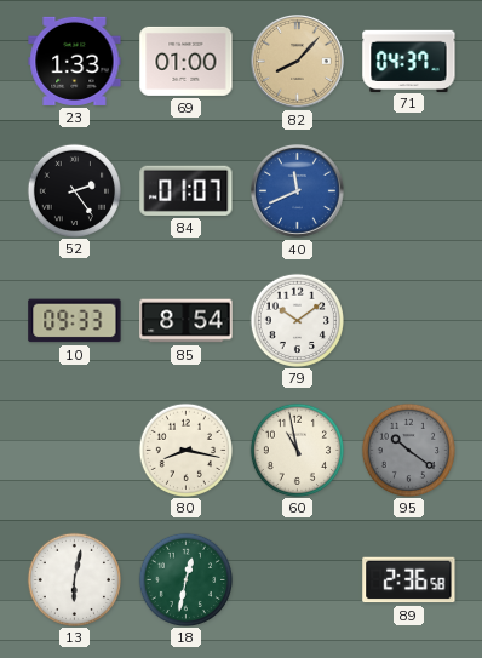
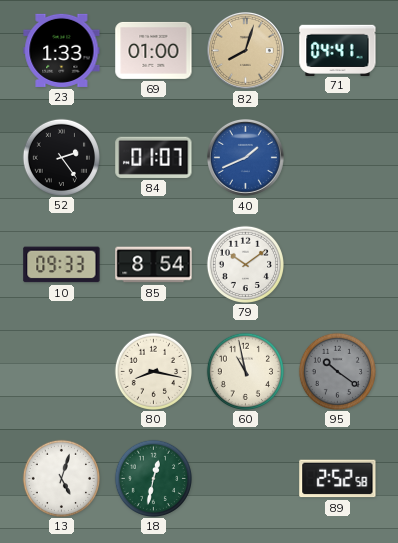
82: 8:07 -> 8:03
71: 04:37 -> 04:41
40: 11:41 -> 1:41
13: 6:02 -> 5:03
89: 2:36 -> 2:52
